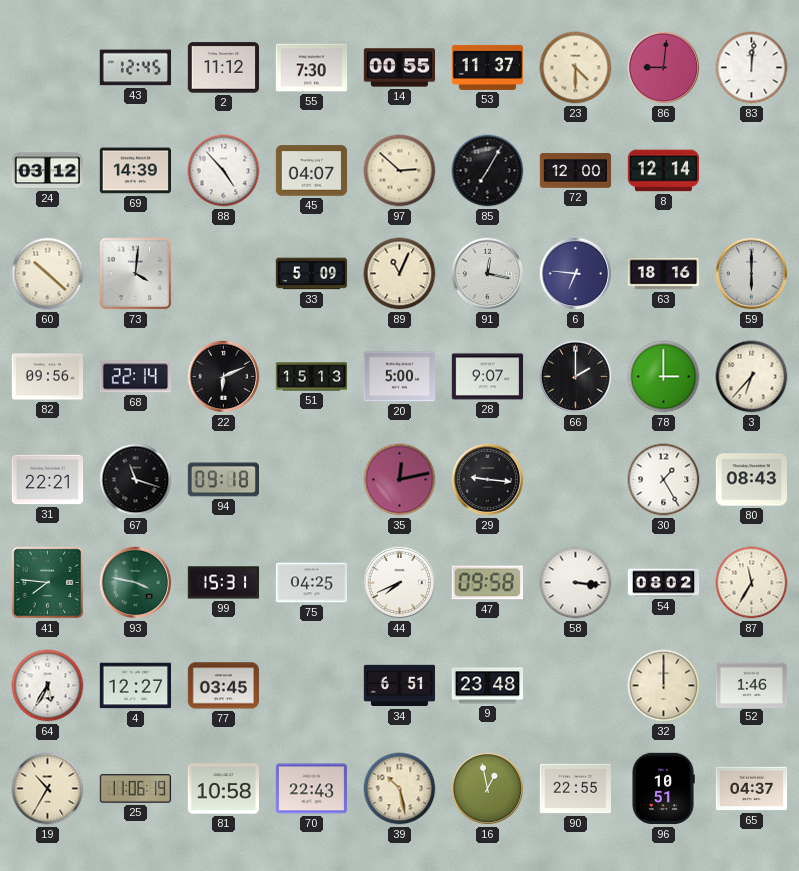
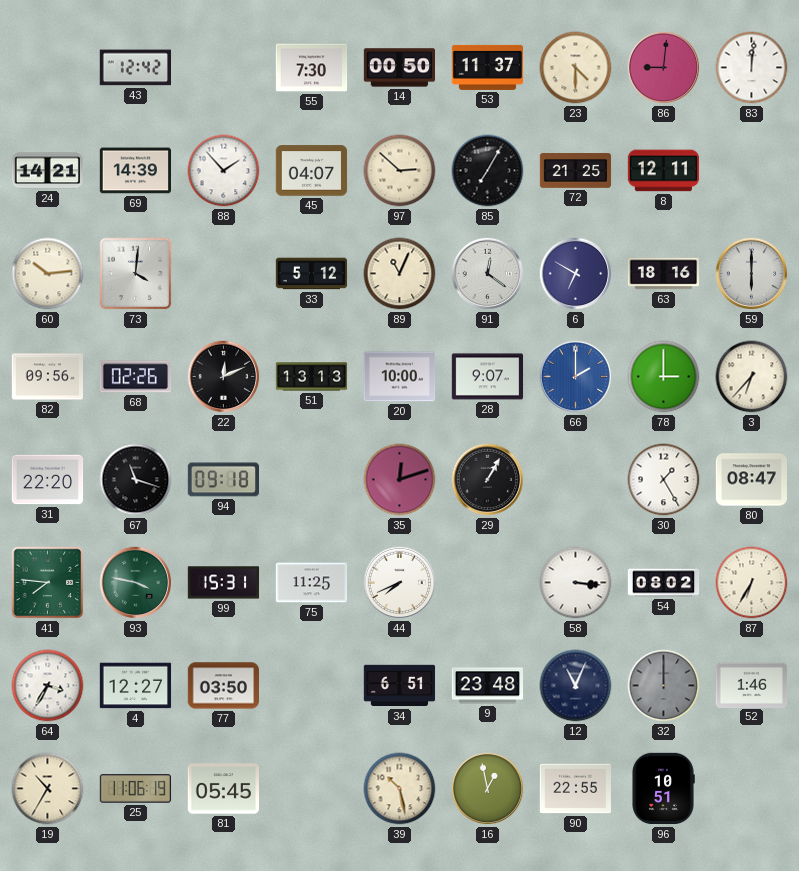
43: 12:45 -> 12:42
2: 11:12 -> none
14: 00:55 -> 00:50
24: 03:12 -> 14:21
88: 4:53 -> 1:53
72: 12:00 -> 21:25
8: 12:14 -> 12:11
60: 10:22 -> 10:14
33: 5:09 -> 5:12
91: 12:17 -> 12:21
6: 6:46 -> 6:50
68: 22:14 -> 02:26
22: 6:11 -> 12:11
51: 15:13 -> 13:13
20: 5:00 -> 10:00
66 dial: black -> blue
31: 22:21 -> 22:20
35: 12:13 -> 12:12
29: 9:16 -> 1:05
80: 08:43 -> 08:47
75: 04:25 -> 11:25
47: 09:58 -> none
87: 11:35 -> 6:35
64: 5:35 -> 3:35
77: 03:45 -> 03:50
12: none -> 11:04
32 dial: cream -> grey
81: 10:58 -> 05:45
70: 22:43 -> none
65: 04:37 -> none
